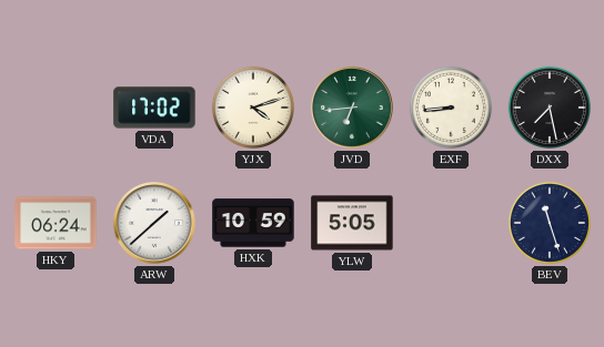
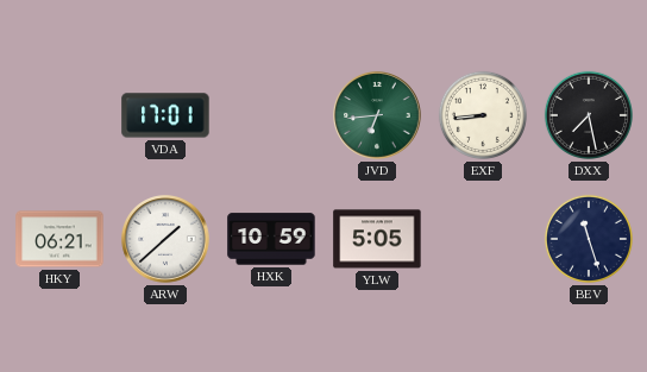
VDA: 17:02 -> 17:01
YJX: 4:12 -> none
HKY: 06:24 -> 06:21
